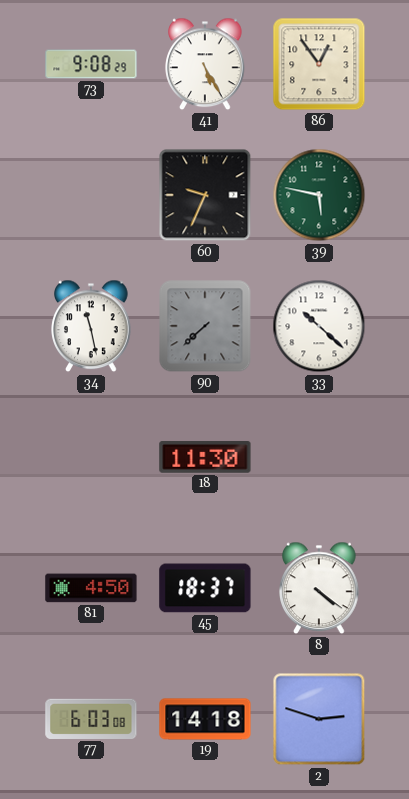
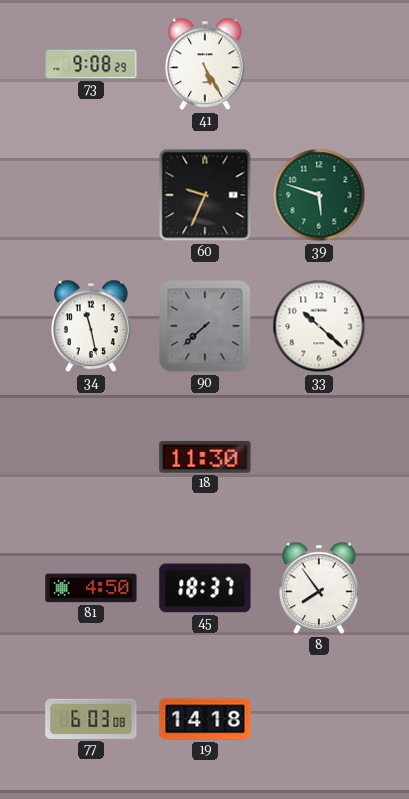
86: 12:54 -> none
39: 5:47 -> 5:48
8: 4:21 -> 7:54
2: 2:48 -> none
